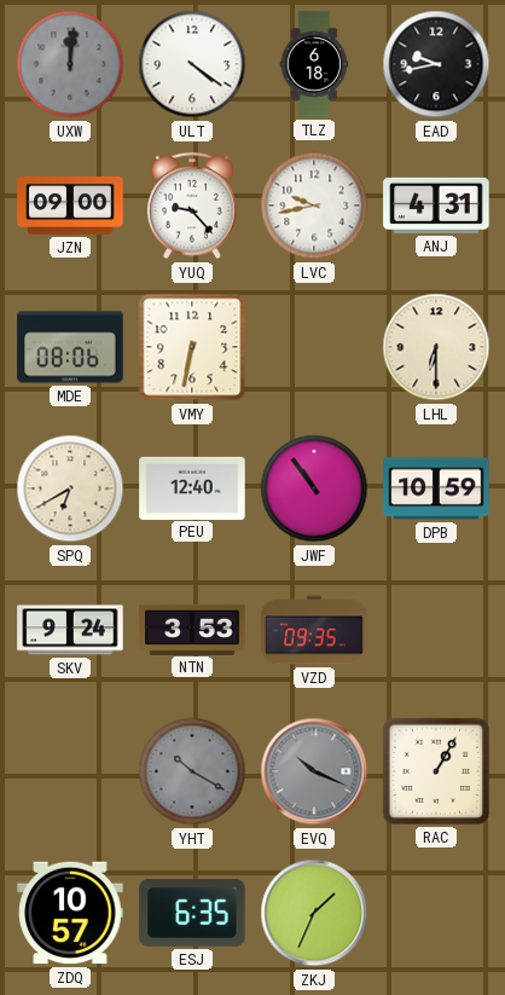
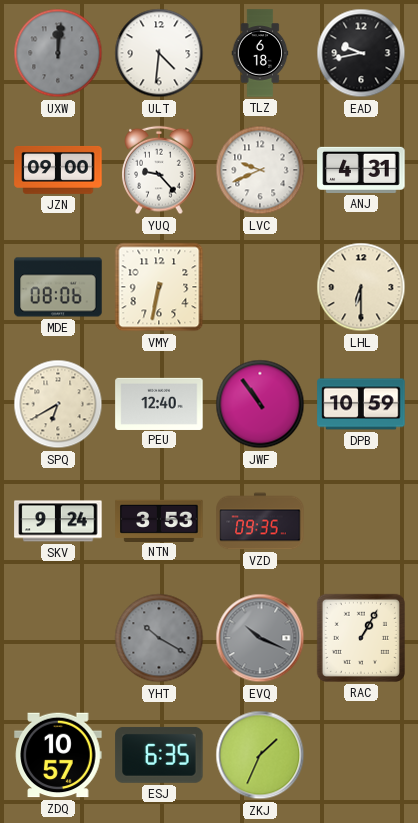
ULT: 4:21 -> 4:31
LVC: 9:43 -> 9:41
